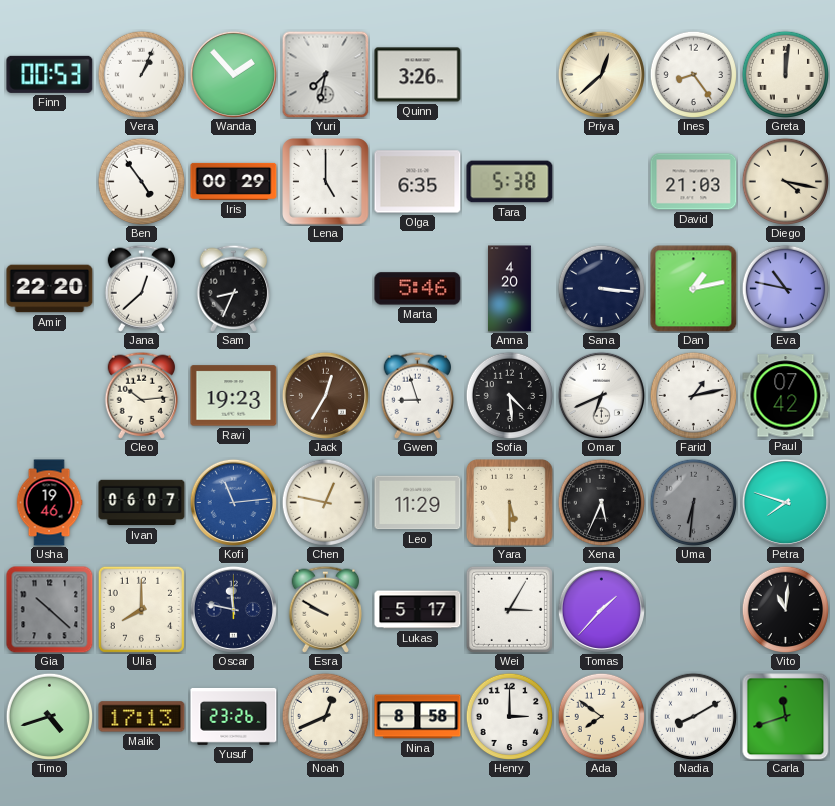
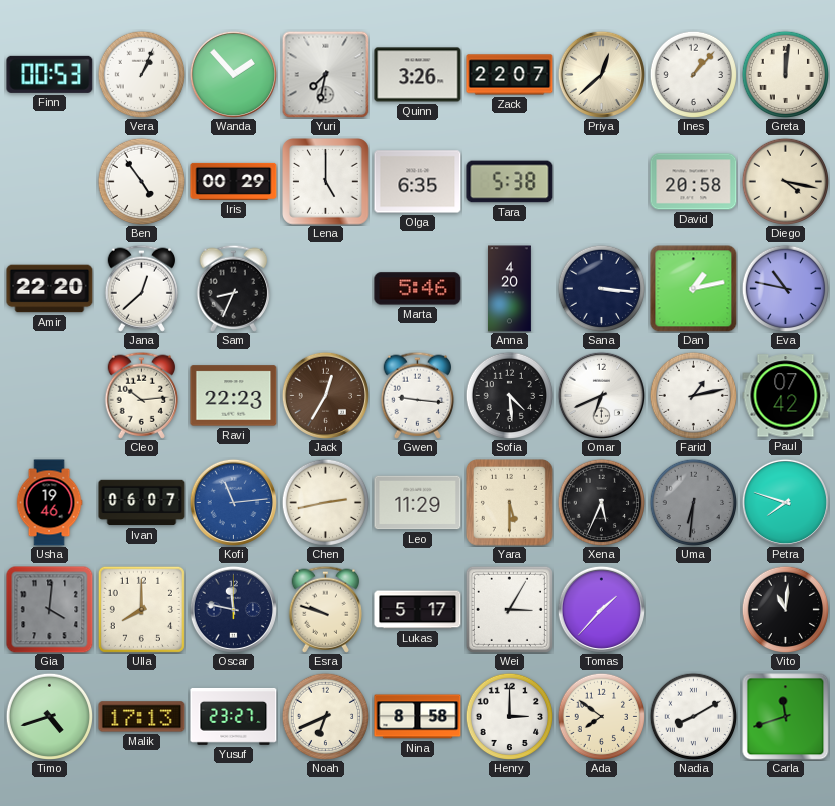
Zack: none -> 22:07
Ines: 8:24 -> 1:07
David: 21:03 -> 20:58
Ravi: 19:23 -> 22:23
Gwen: 8:57 -> 9:16
Chen: 12:47 -> 2:43
Gia: 10:22 -> 4:01
Esra: 9:50 -> 9:48
Yusuf: 23:26 -> 23:27
Noah: 12:41 -> 6:41
